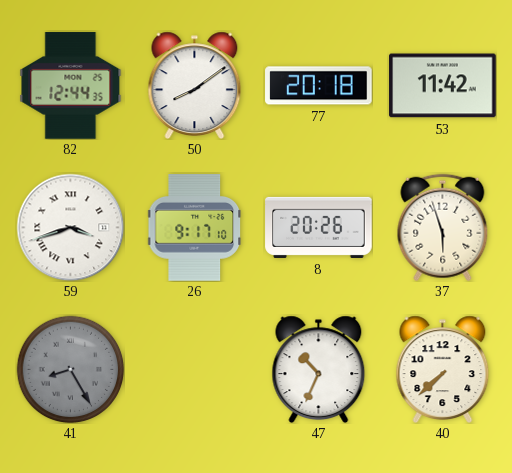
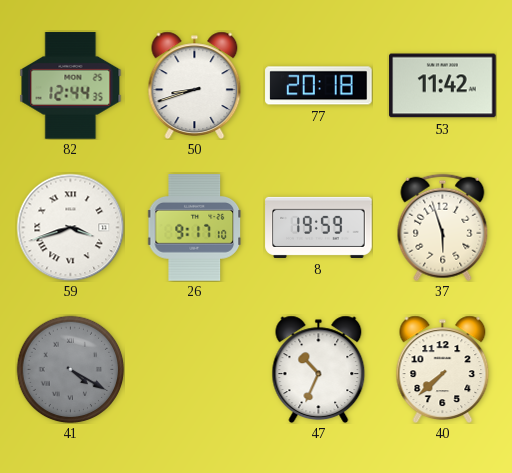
50: 8:09 -> 8:42
8: 20:26 -> 19:59
41: 8:25 -> 4:20
